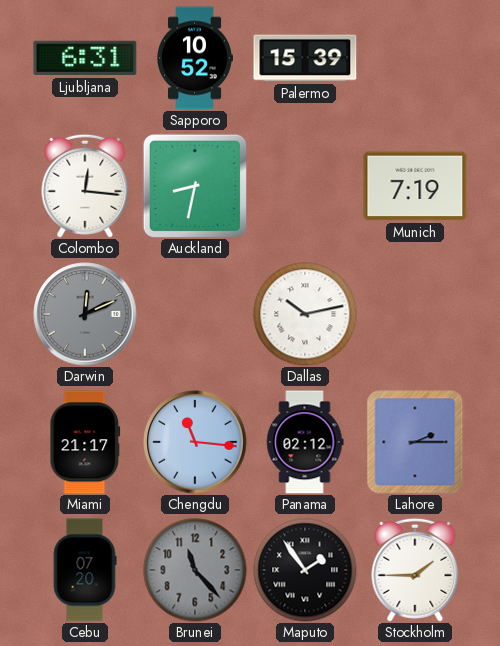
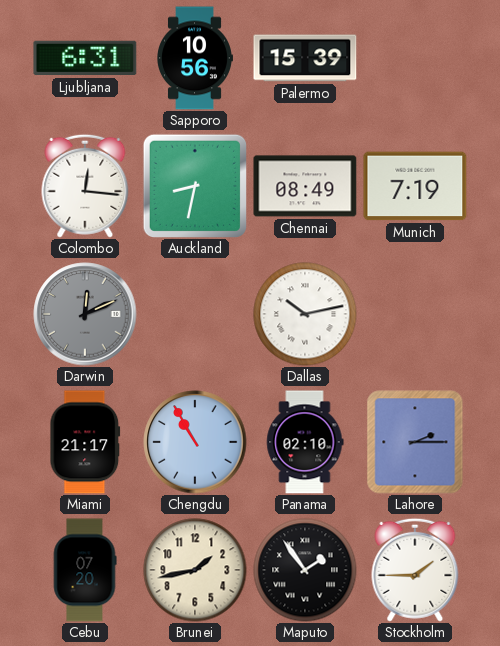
Sapporo: 10:52 -> 10:56
Chennai: none -> 08:49
Chengdu: 11:16 -> 10:55
Panama: 02:12 -> 02:10
Brunei: 11:23 -> 1:43
Brunei dial: grey -> cream
